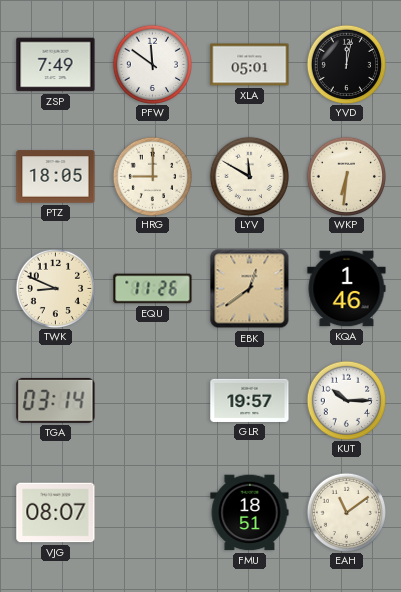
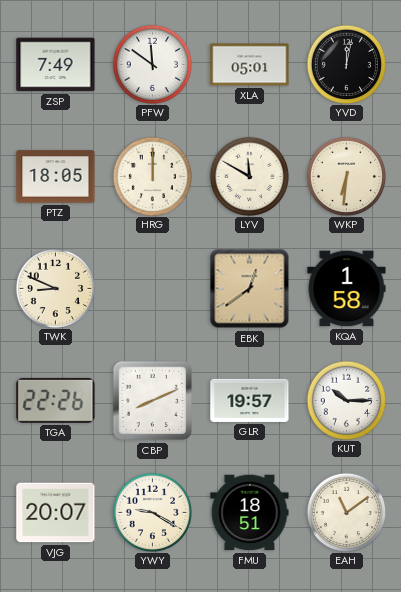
HRG: 9:00 -> 12:00
EQU: 11:26 -> none
KQA: 1:46 -> 1:58
TGA: 03:14 -> 22:26
CBP: none -> 8:11
VJG: 08:07 -> 20:07
YWY: none -> 9:20
